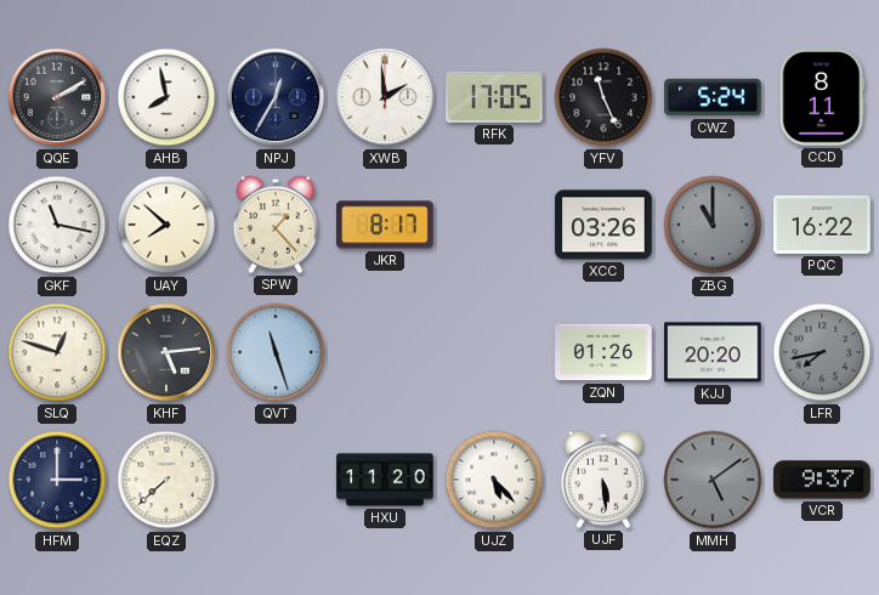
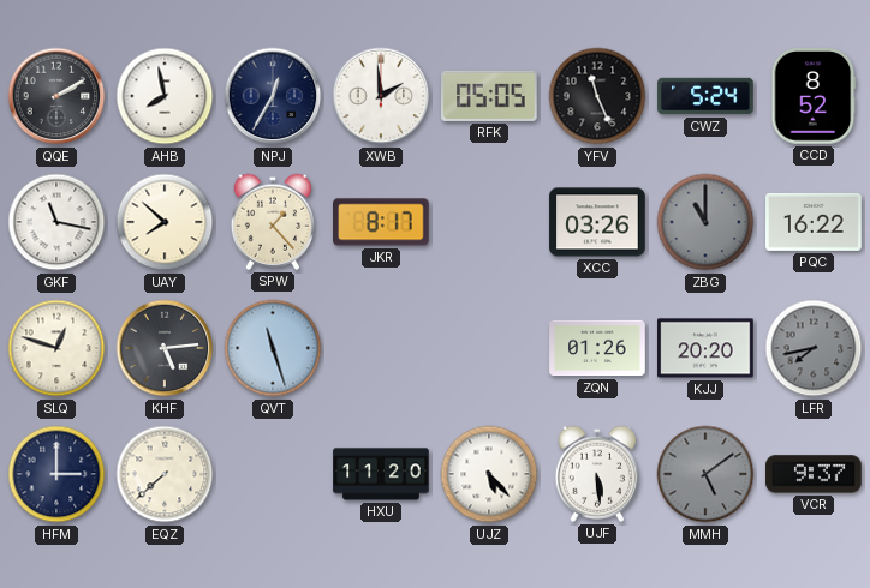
RFK: 17:05 -> 05:05
CCD: 8:11 -> 8:52
